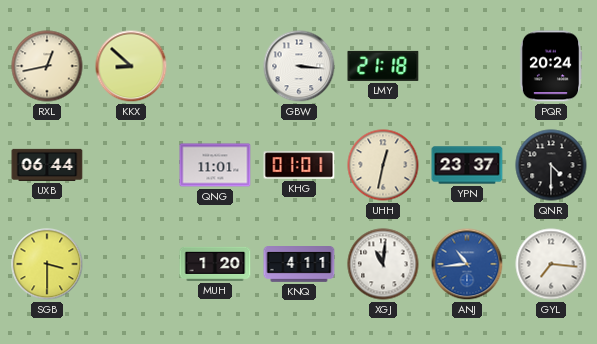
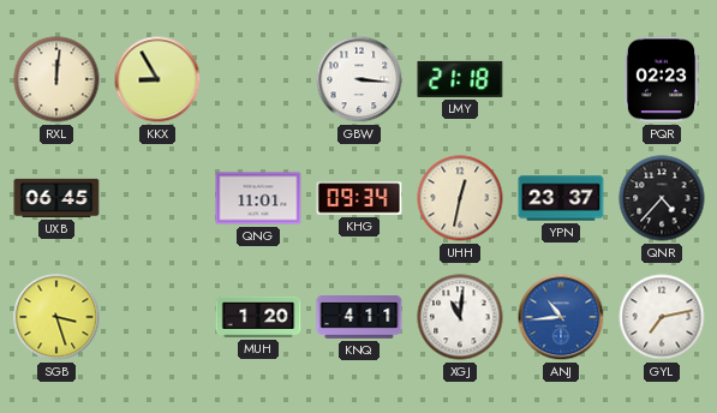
RXL: 12:43 -> 12:01
KKX: 8:52 -> 8:55
PQR: 20:24 -> 02:23
UXB: 06:44 -> 06:45
KHG: 01:01 -> 09:34
QNR: 4:30 -> 4:37
SGB: 3:30 -> 3:27
GYL: 7:16 -> 7:13
